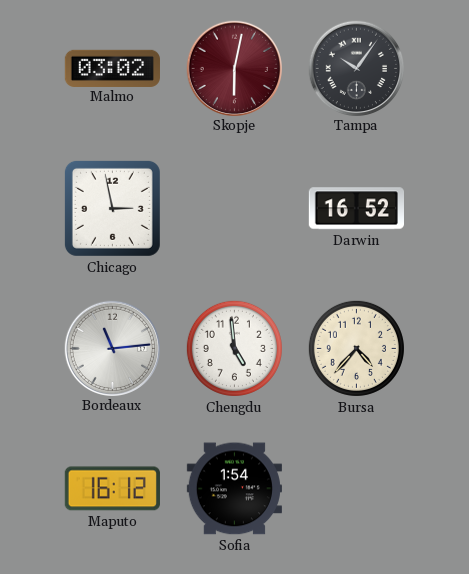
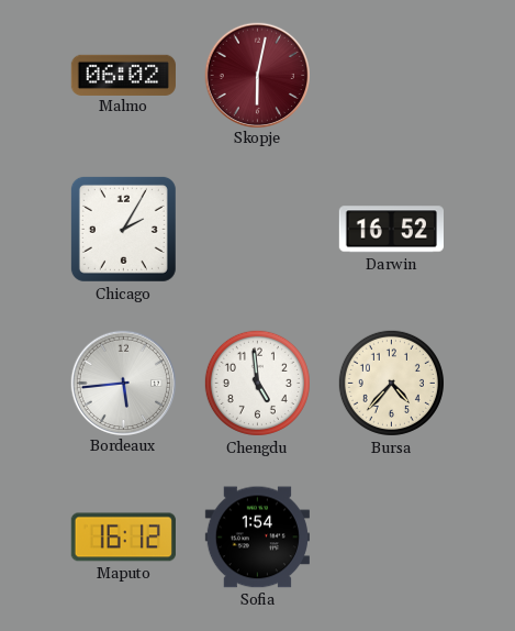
Malmo: 03:02 -> 06:02
Tampa: 10:06 -> none
Chicago: 2:58 -> 2:05
Bordeaux: 11:14 -> 5:44
